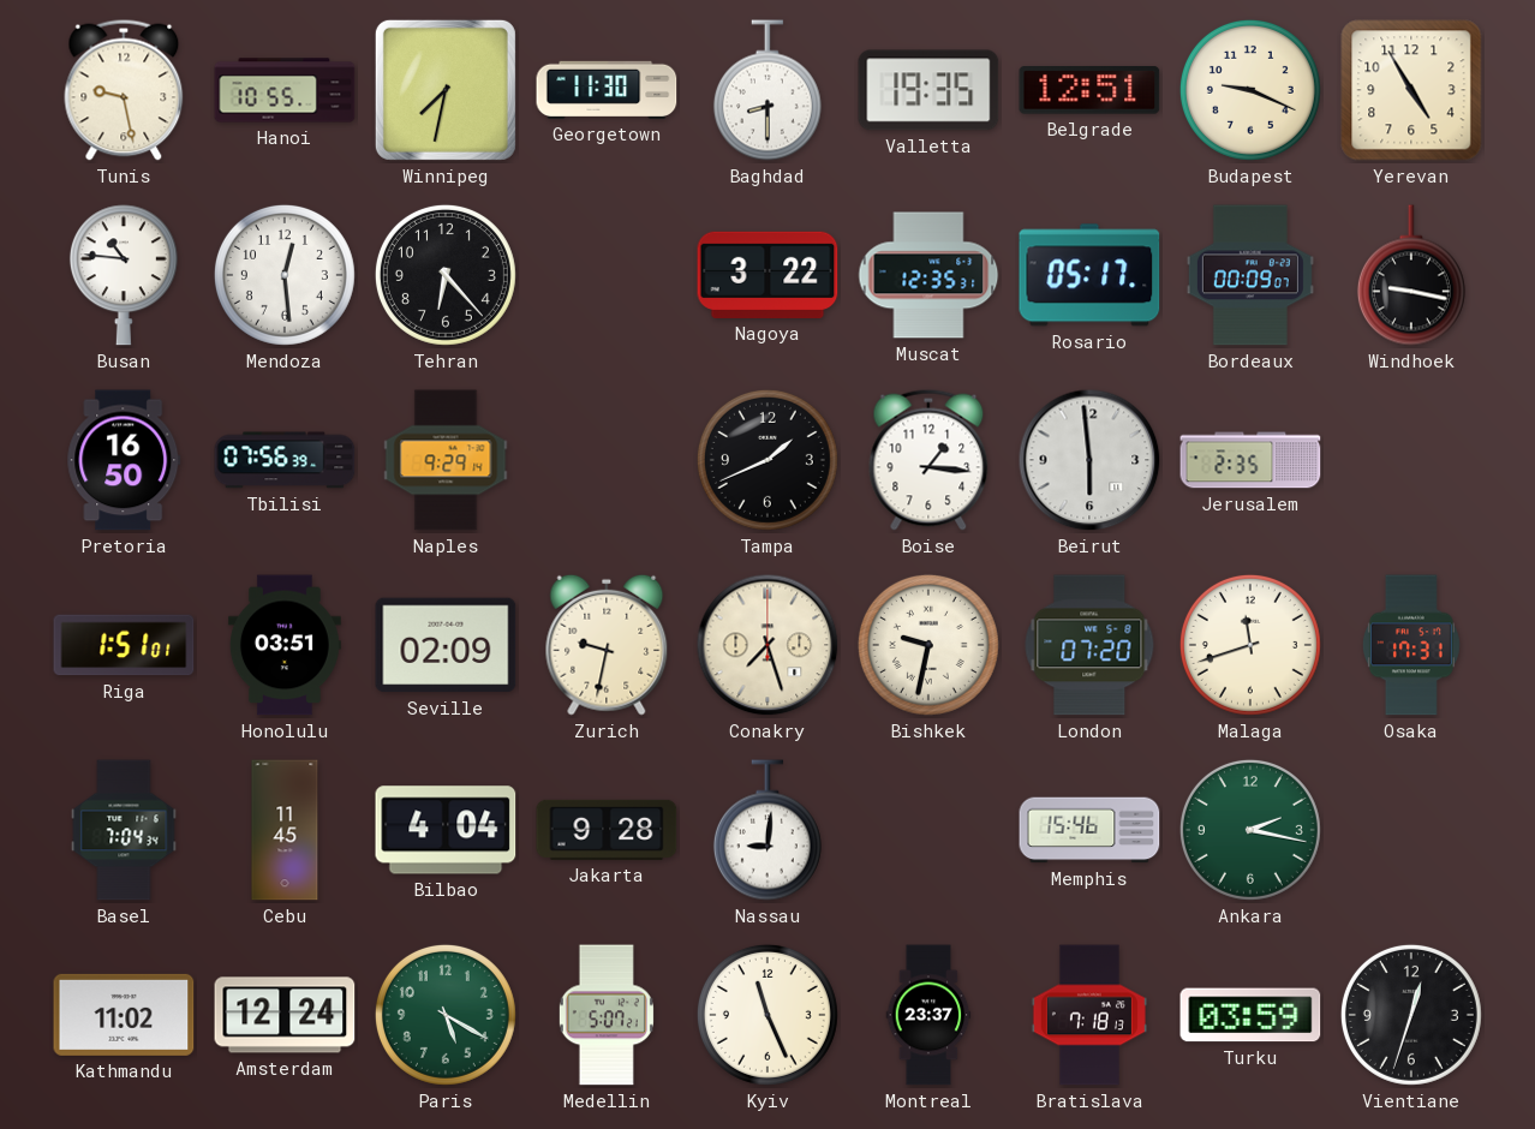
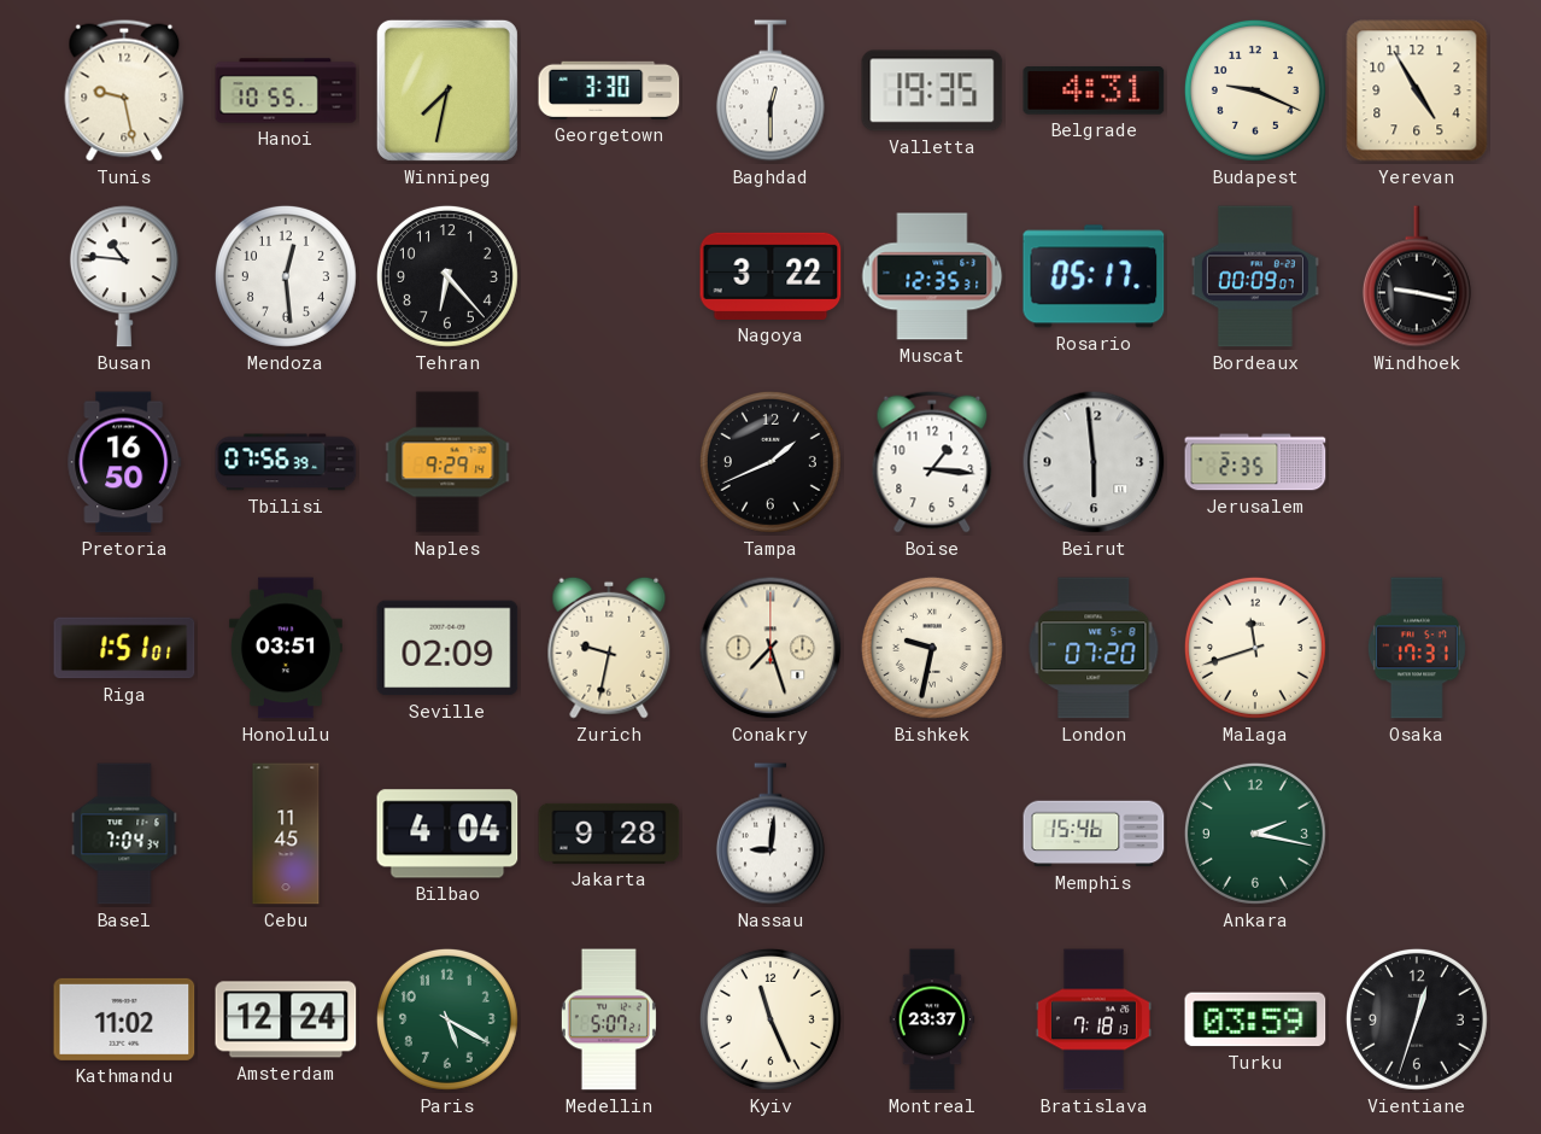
Georgetown: 11:30 -> 3:30
Baghdad: 8:30 -> 12:30
Belgrade: 12:51 -> 4:31
